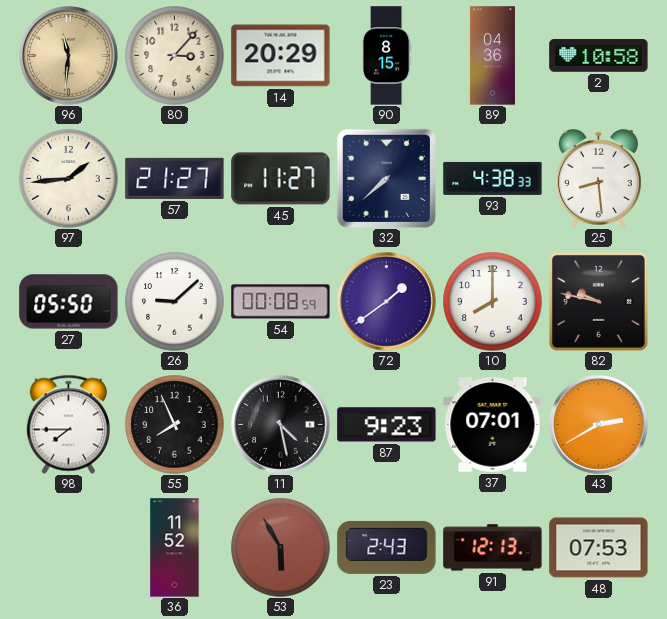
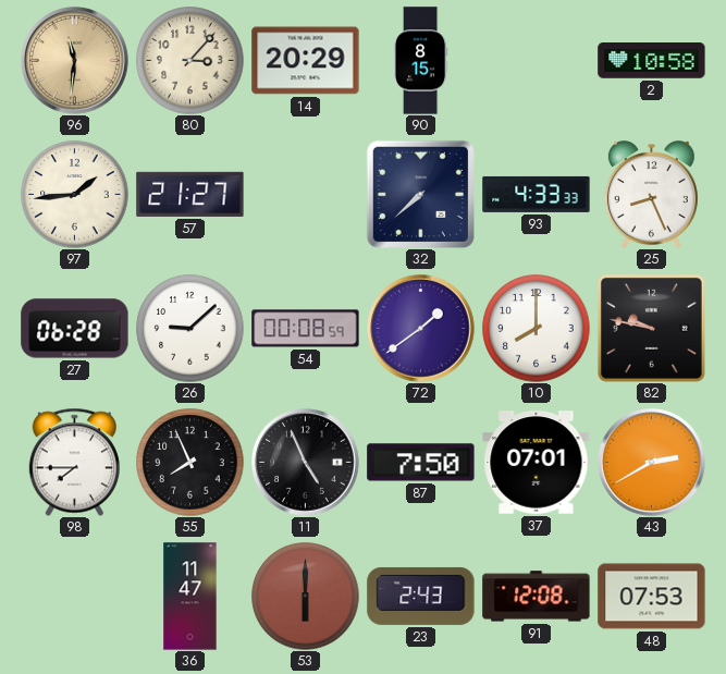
89: 04:36 -> none
45: 11:27 -> none
93: 4:38 -> 4:33
25: 8:29 -> 8:26
27: 05:50 -> 06:28
11: 4:28 -> 4:56
87: 9:23 -> 7:50
36: 11:52 -> 11:47
53: 5:55 -> 6:00
91: 12:13 -> 12:08
